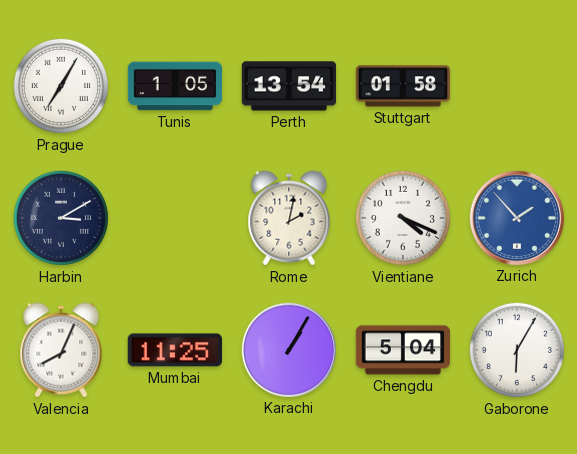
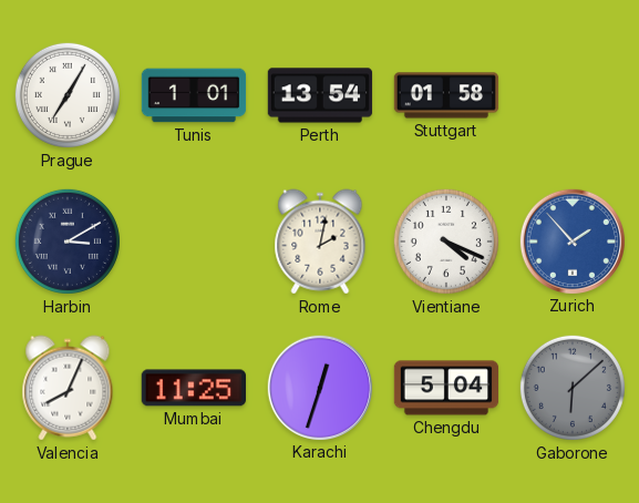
Tunis: 1:05 -> 1:01
Karachi: 1:05 -> 12:33
Gaborone: 6:05 -> 6:08
Gaborone dial: white -> grey
